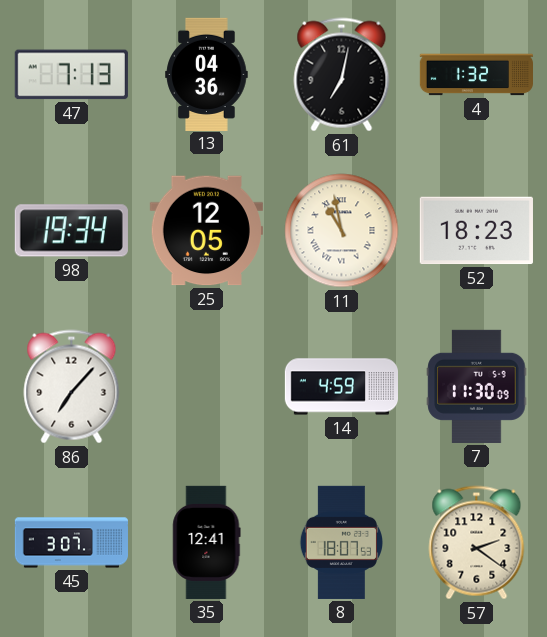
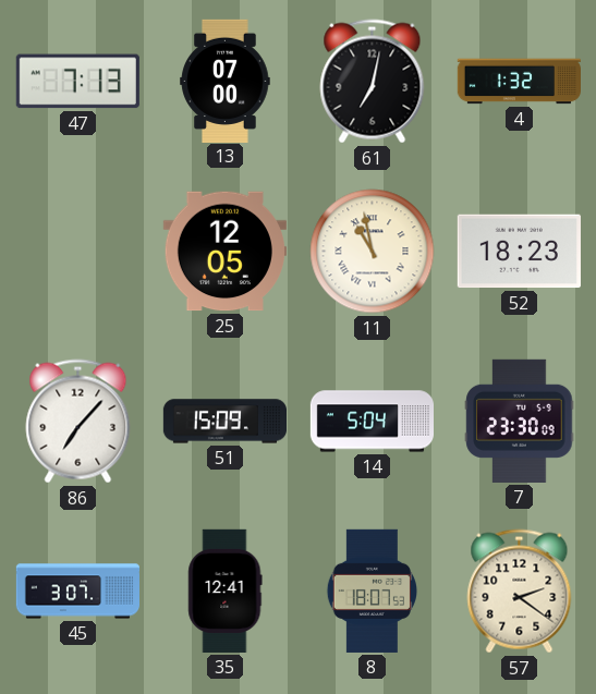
13: 04:36 -> 07:00
98: 19:34 -> none
51: none -> 15:09
14: 4:59 -> 5:04
7: 11:30 -> 23:30
